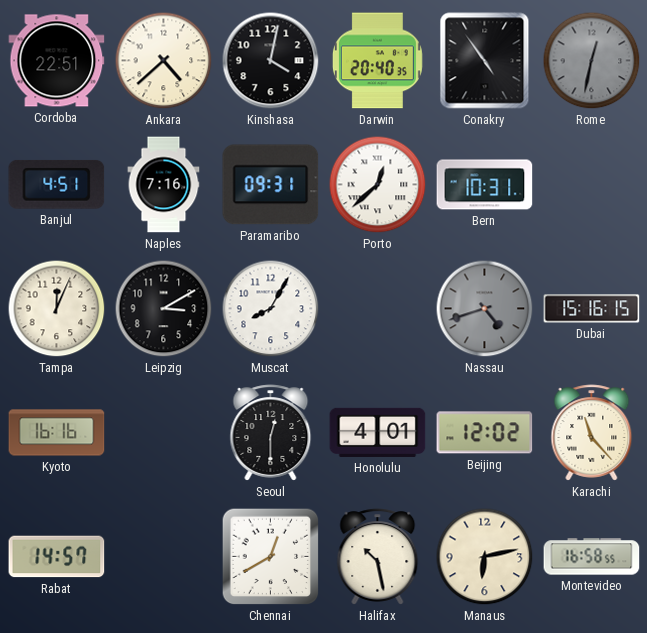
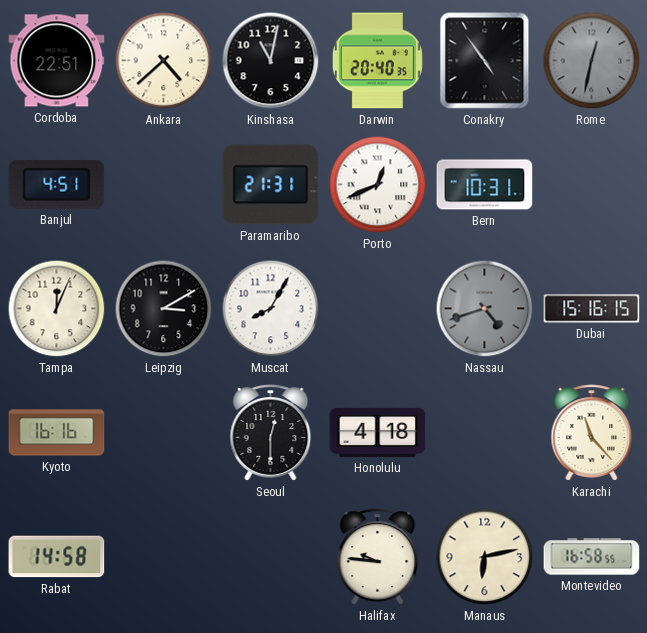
Kinshasa: 4:02 -> 11:02
Naples: 7:16 -> none
Paramaribo: 09:31 -> 21:31
Porto: 12:38 -> 12:41
Honolulu: 4:01 -> 4:18
Beijing: 12:02 -> none
Rabat: 14:57 -> 14:58
Chennai: 12:40 -> none
Halifax: 10:28 -> 9:46
